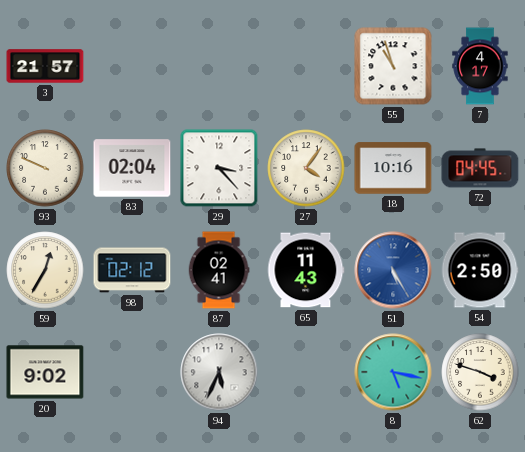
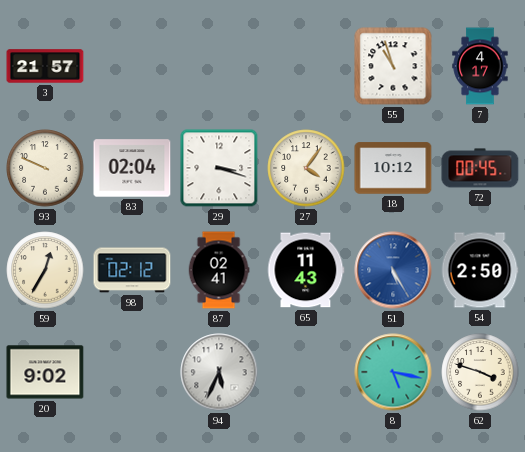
29: 3:23 -> 3:18
18: 10:16 -> 10:12
72: 04:45 -> 00:45
